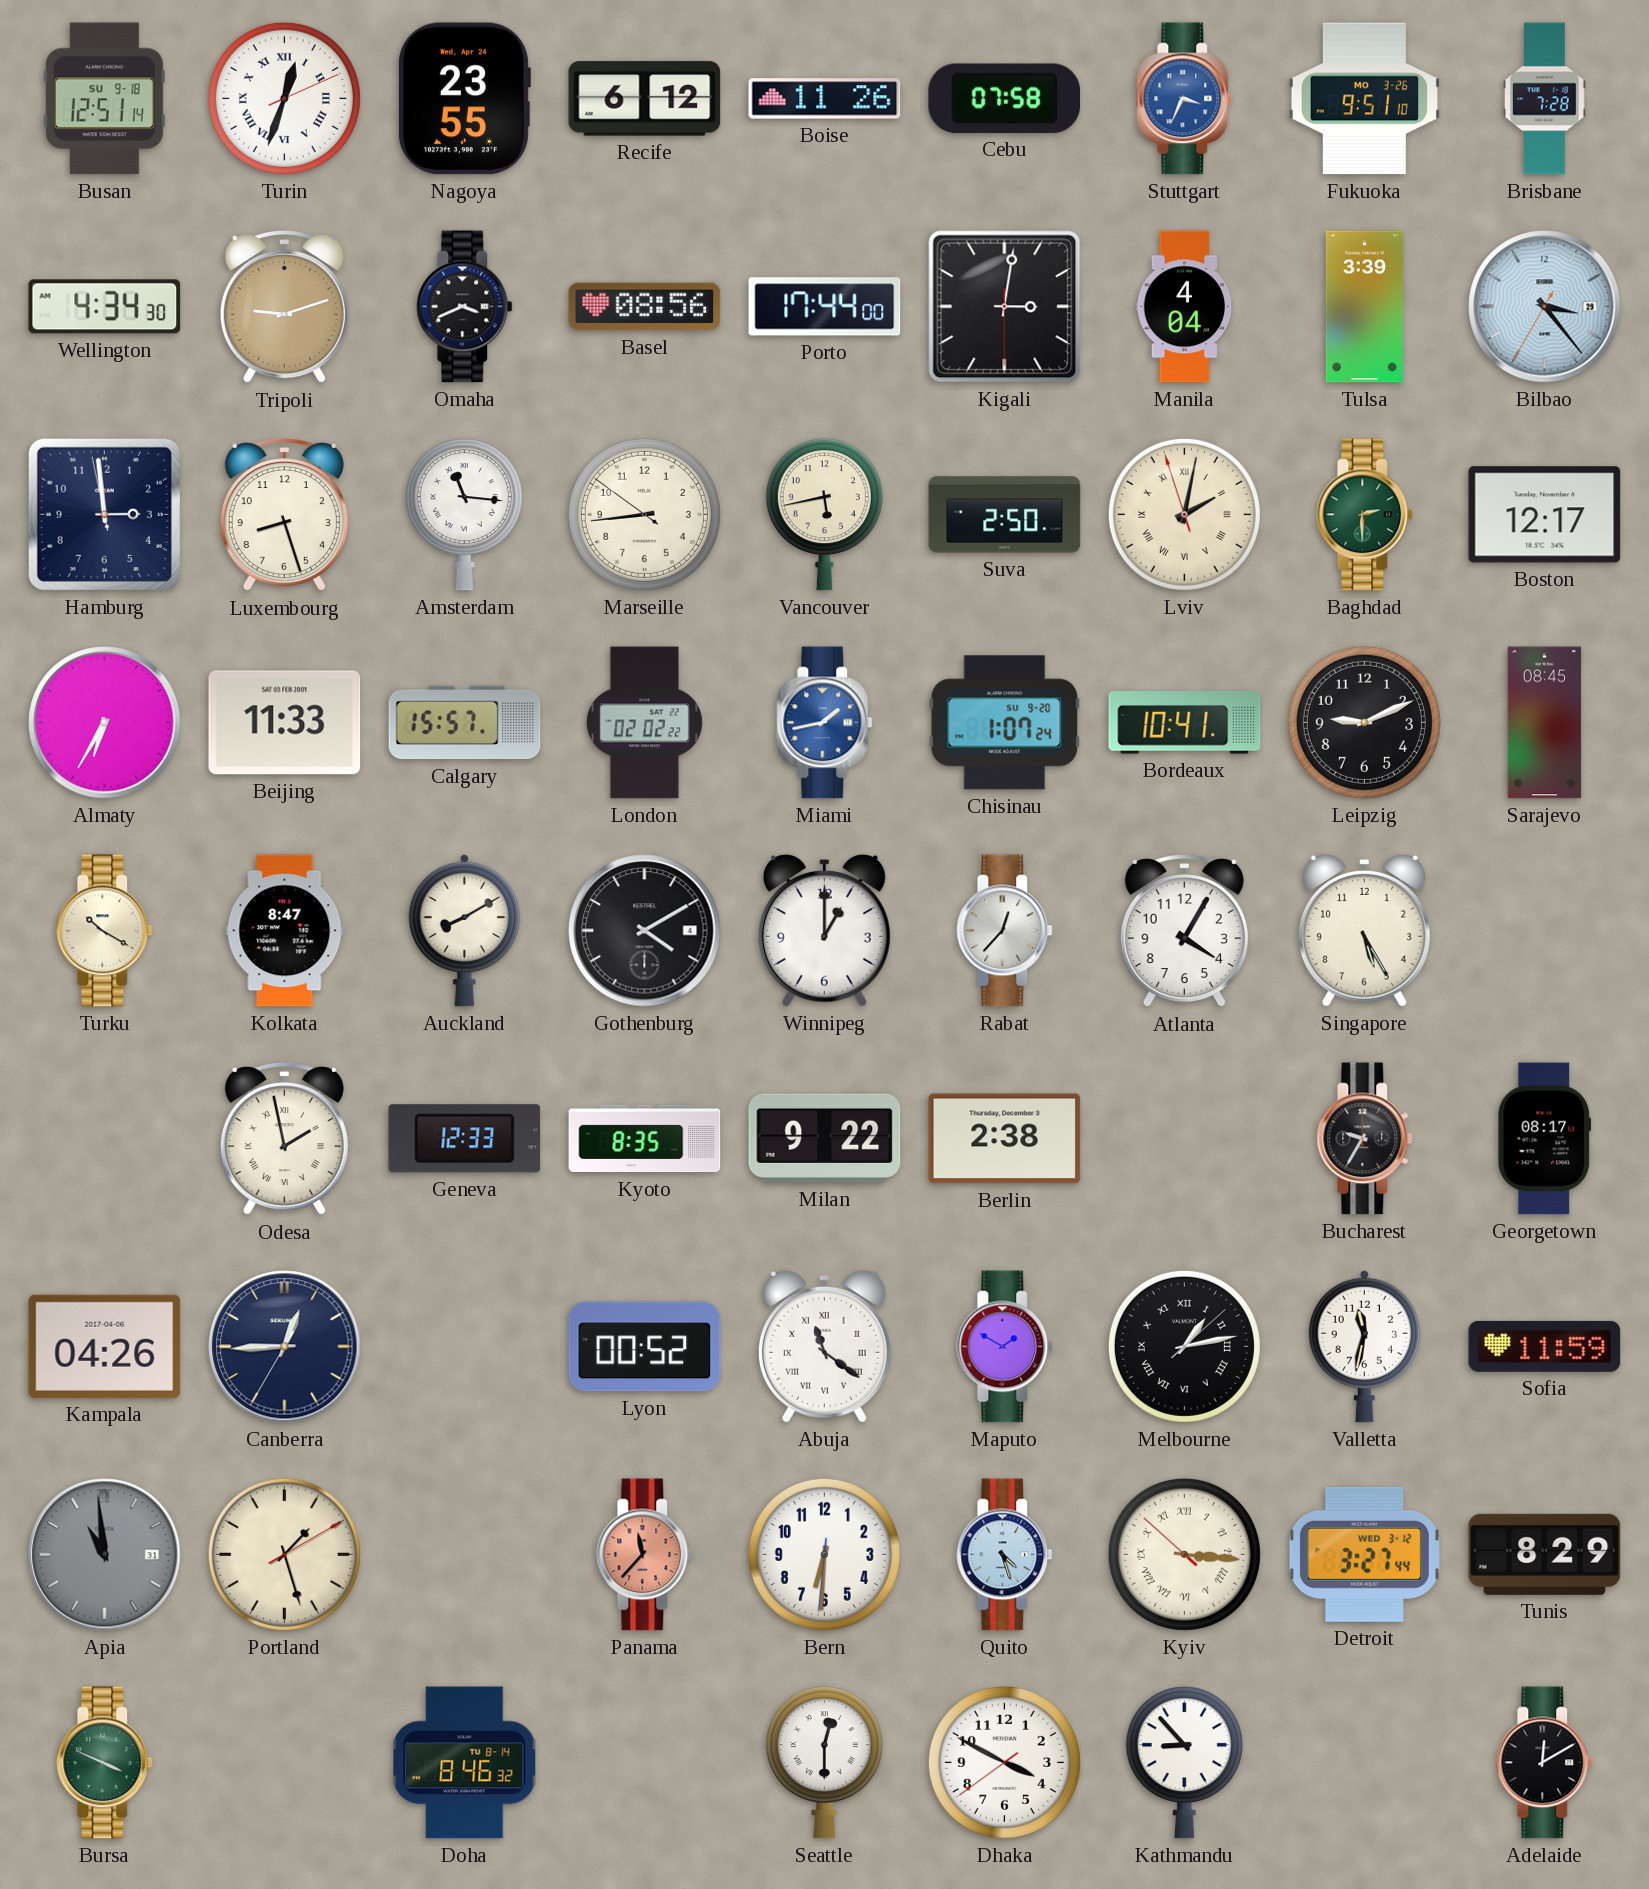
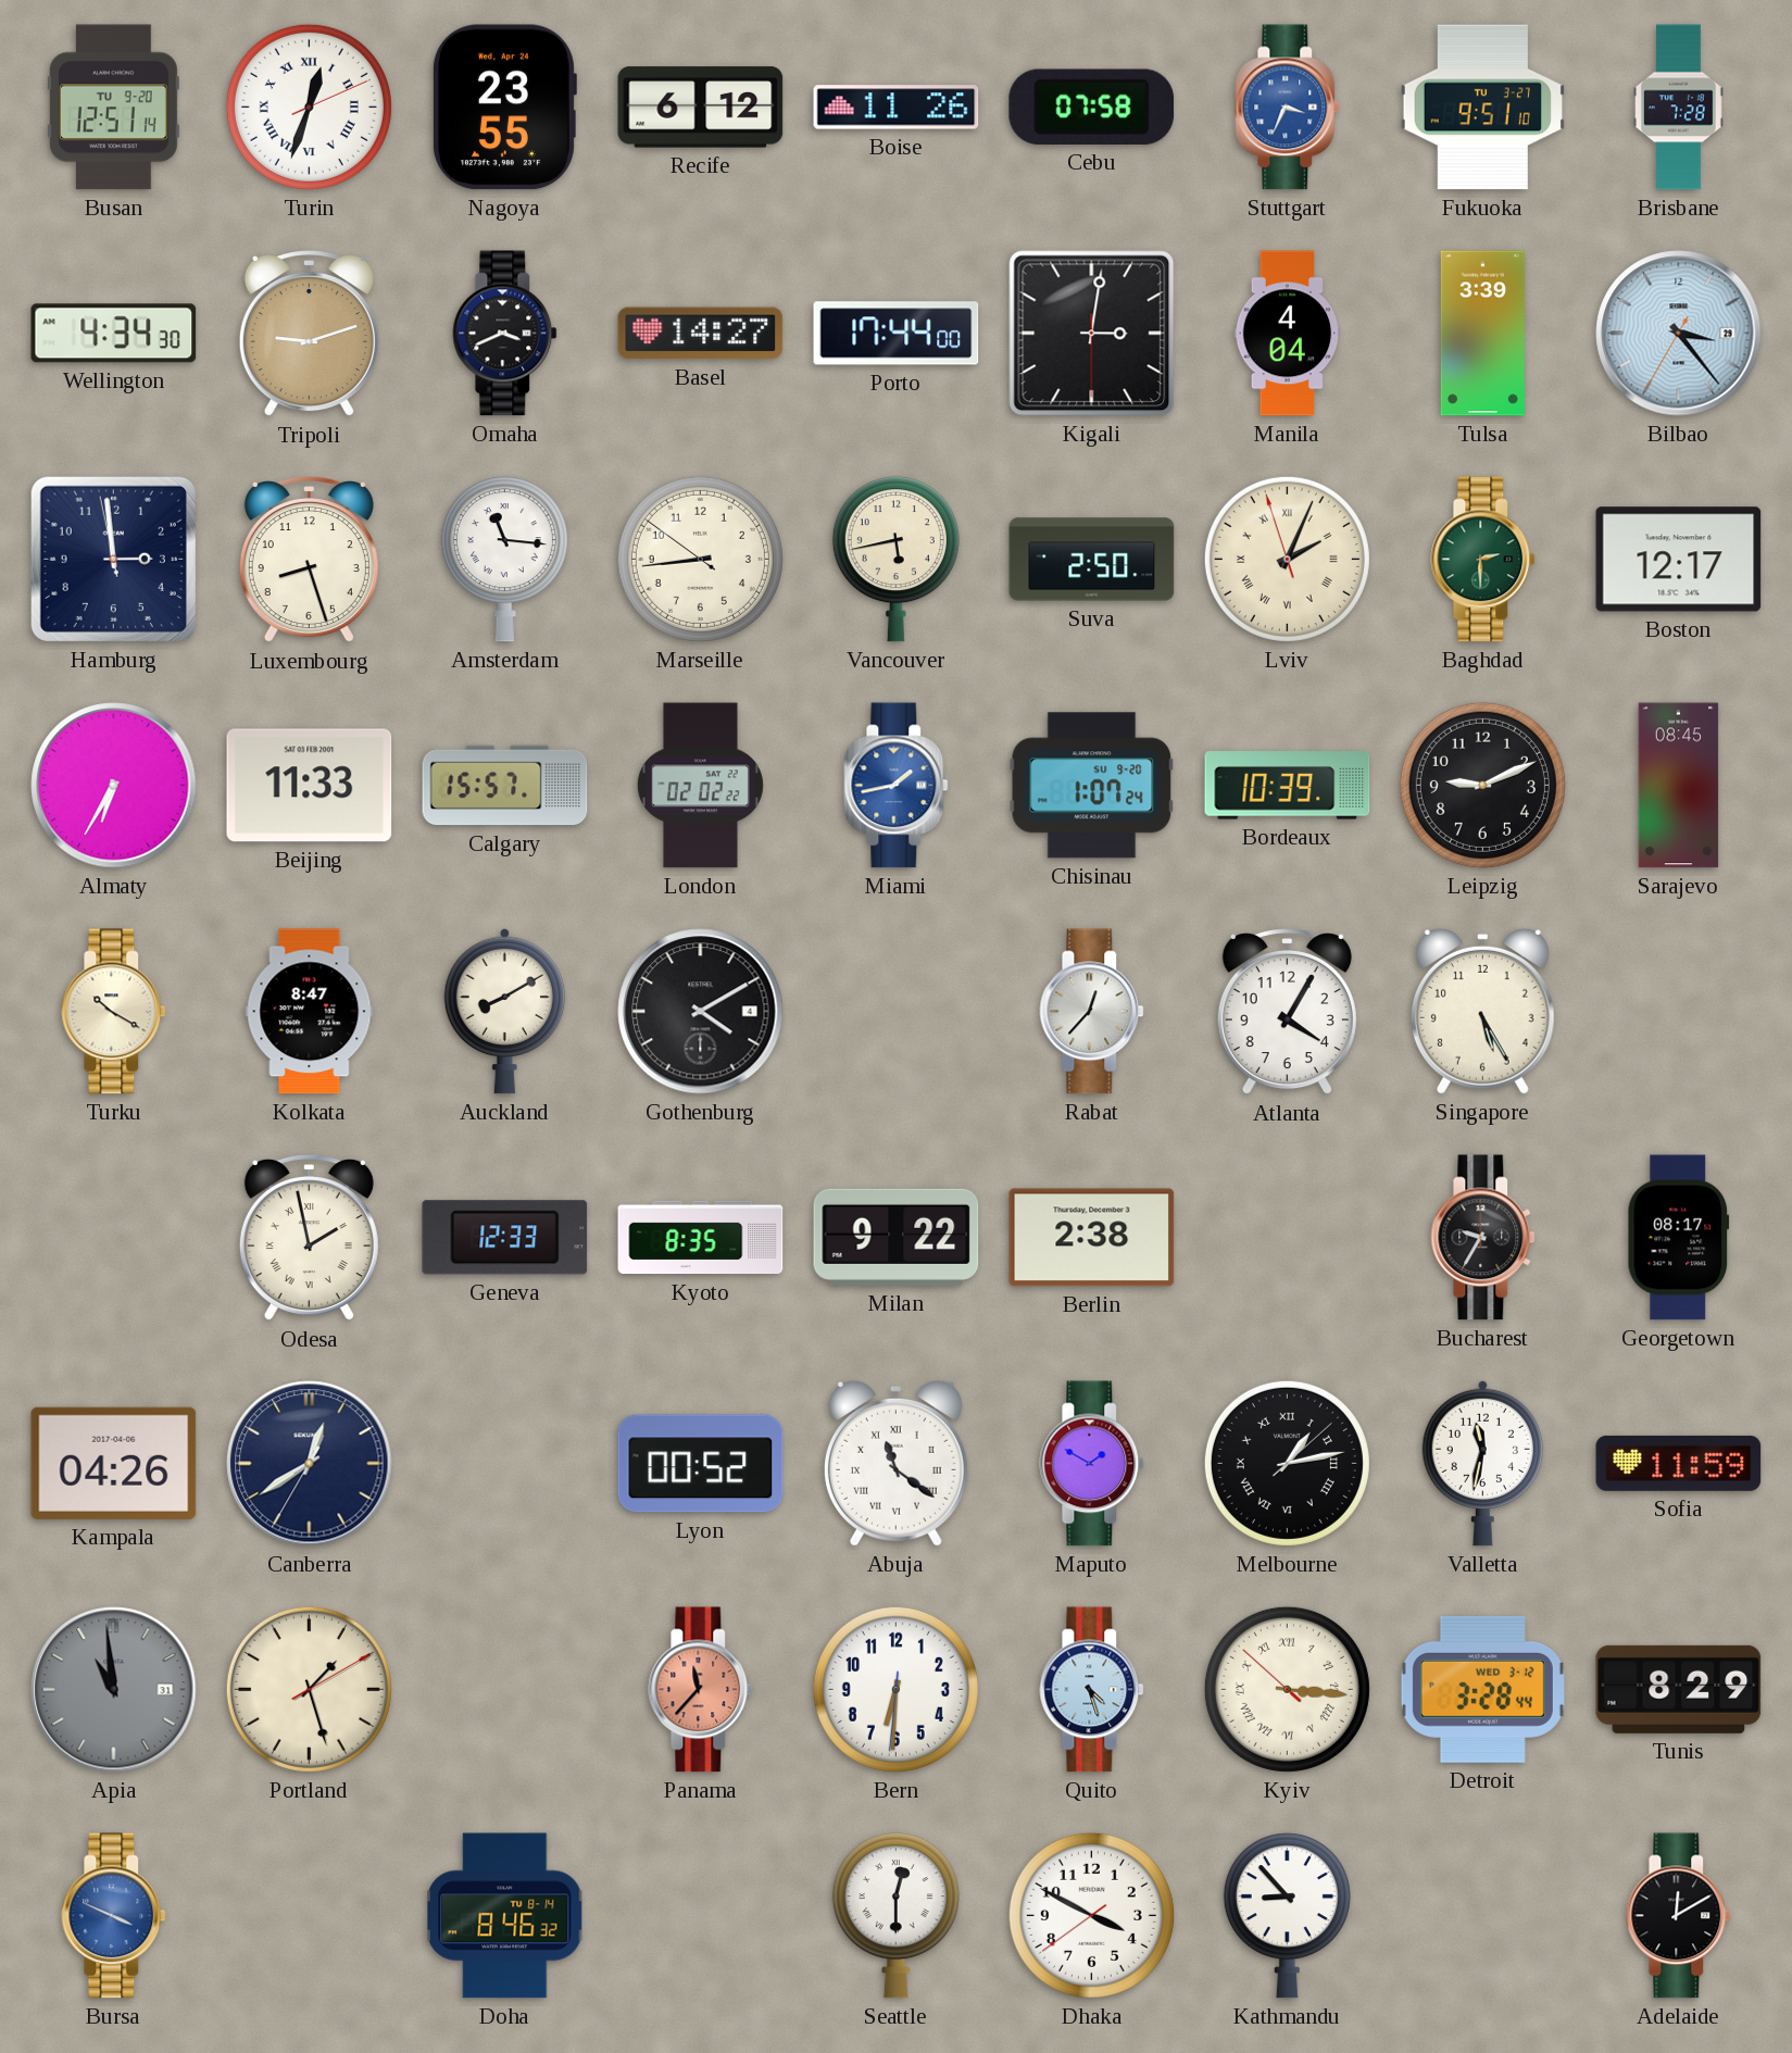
Busan date: SU 9-18 -> TU 9-20
Fukuoka date: MO 3-26 -> TU 3-27
Basel: 08:56 -> 14:27
Lviv: 2:01 -> 2:03
Bordeaux: 10:41 -> 10:39
Winnipeg: 1:00 -> none
Canberra: 12:44 -> 12:39
Detroit: 3:27 -> 3:28
Bursa dial: green -> blue
